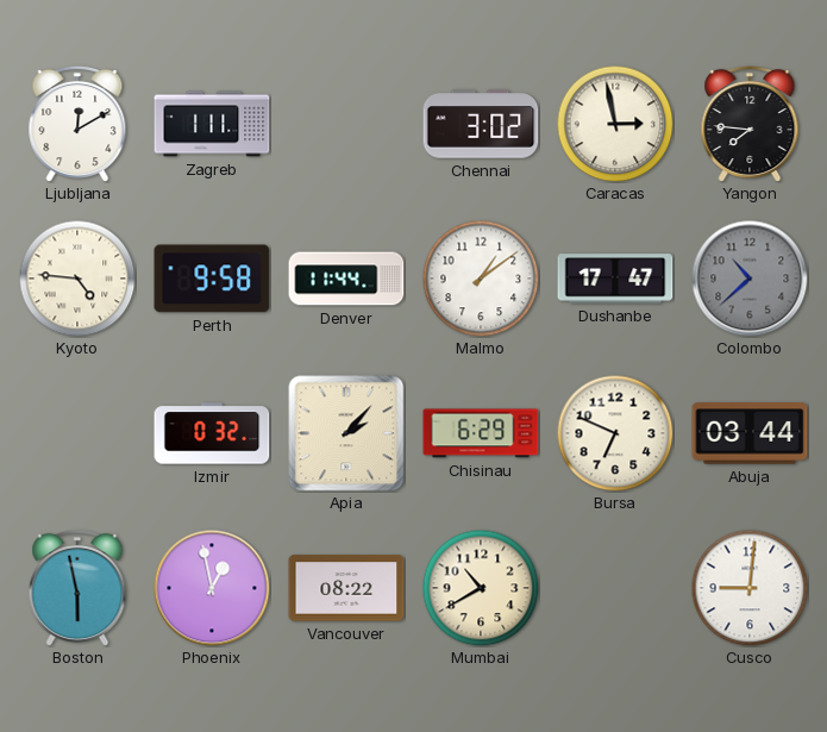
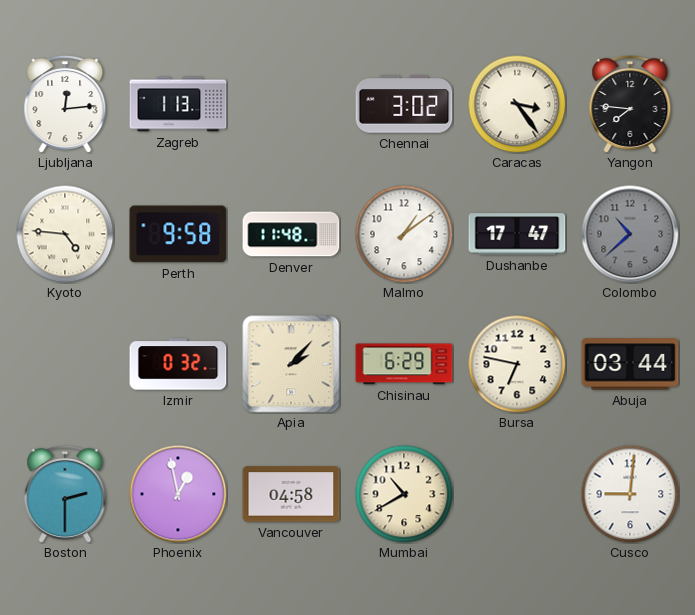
Ljubljana: 12:10 -> 12:14
Zagreb: 1:11 -> 1:13
Caracas: 2:58 -> 3:24
Denver: 11:44 -> 11:48
Bursa: 6:49 -> 6:47
Boston: 5:58 -> 2:30
Vancouver: 08:22 -> 04:58
